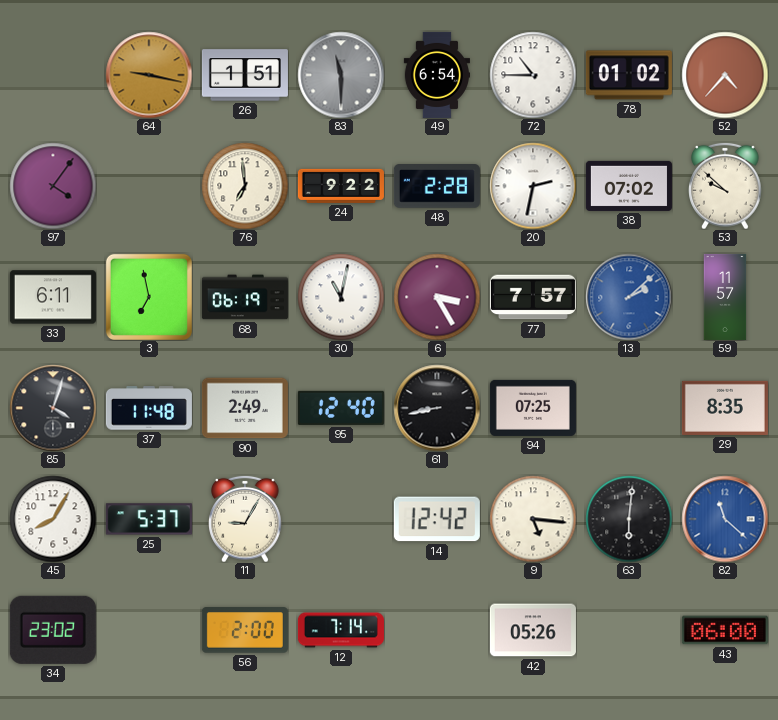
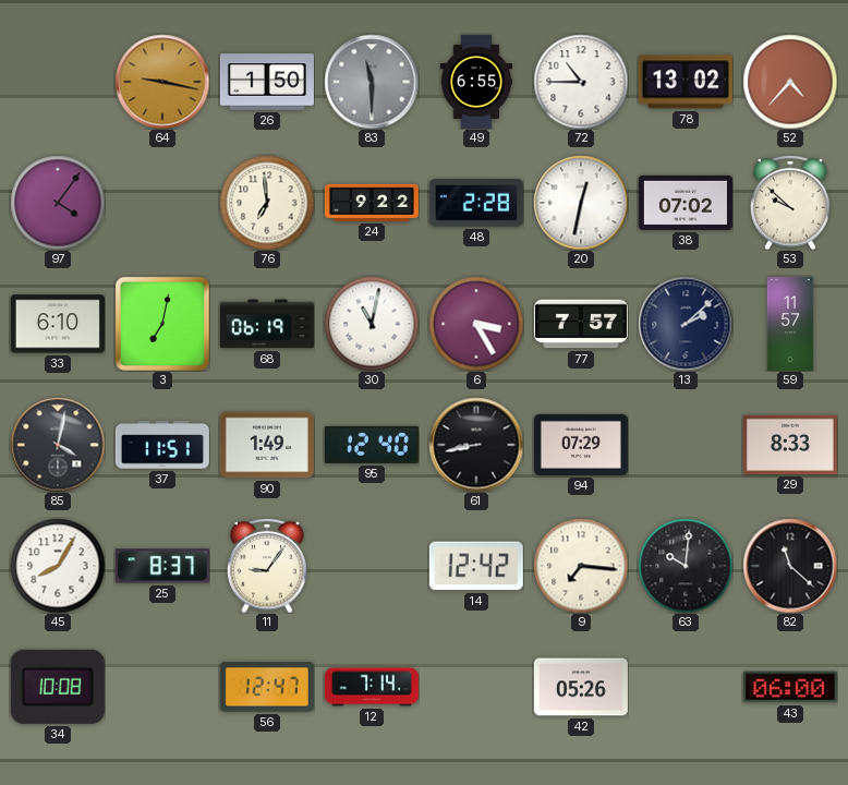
26: 1:51 -> 1:50
49: 6:54 -> 6:55
78: 01:02 -> 13:02
20: 2:32 -> 12:32
33: 6:11 -> 6:10
3: 6:58 -> 7:02
13 dial: blue -> navy
85: 4:03 -> 4:02
37: 11:48 -> 11:51
90: 2:49 -> 1:49
94: 07:25 -> 07:29
29: 8:35 -> 8:33
25: 5:37 -> 8:37
11: 9:05 -> 9:06
9: 5:16 -> 7:16
63: 6:01 -> 10:01
82 dial: blue -> black
34: 23:02 -> 10:08
56: 2:00 -> 12:47
